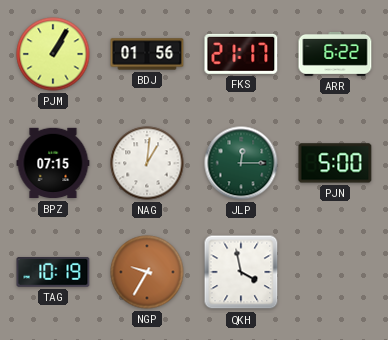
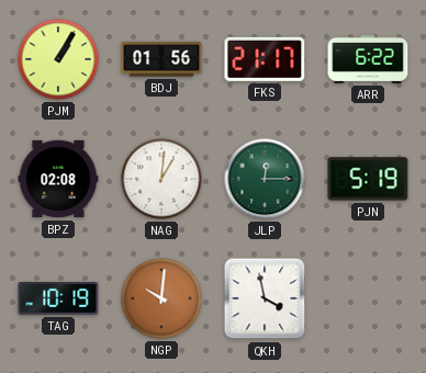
BPZ: 07:15 -> 02:08
PJN: 5:00 -> 5:19
NGP: 9:35 -> 10:01
